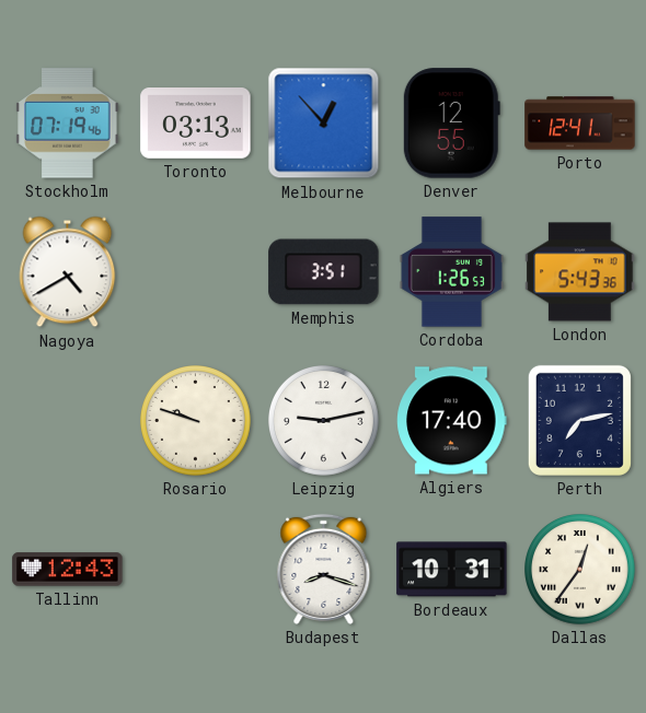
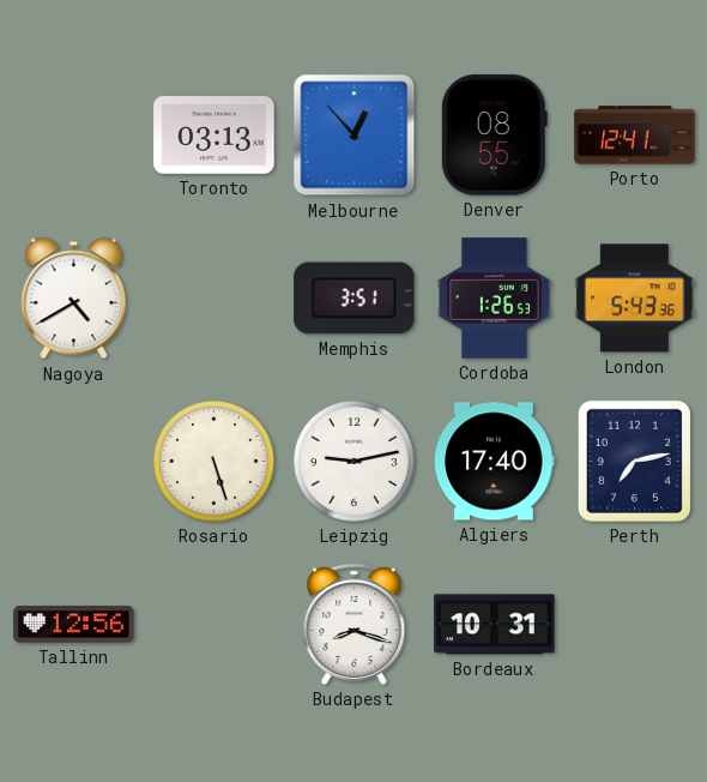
Stockholm: 07:19 -> none
Denver: 12:55 -> 08:55
Rosario: 9:48 -> 5:27
Tallinn: 12:43 -> 12:56
Dallas: 12:36 -> none
